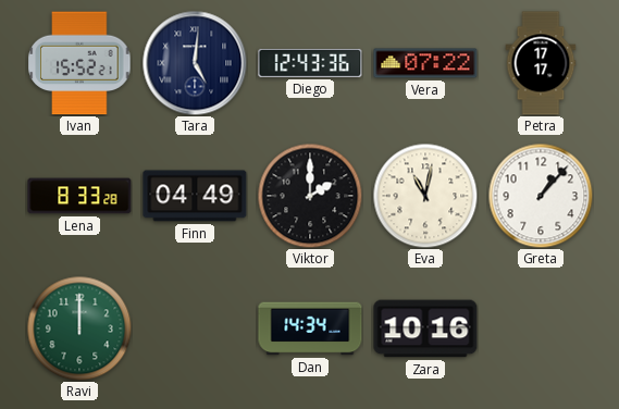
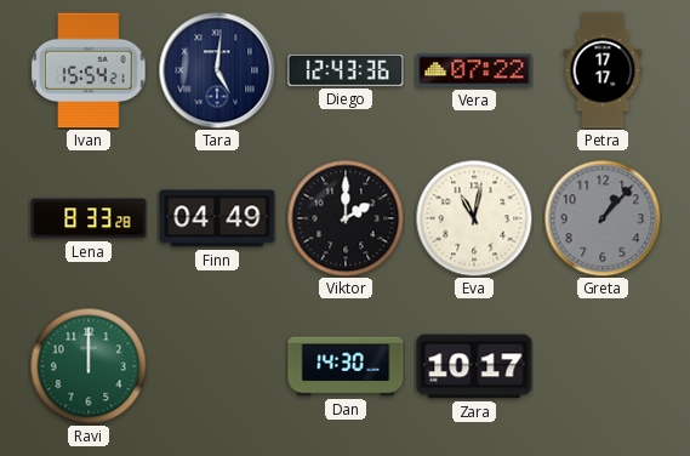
Ivan: 15:52 -> 15:54
Greta dial: white -> grey
Dan: 14:34 -> 14:30
Zara: 10:16 -> 10:17
